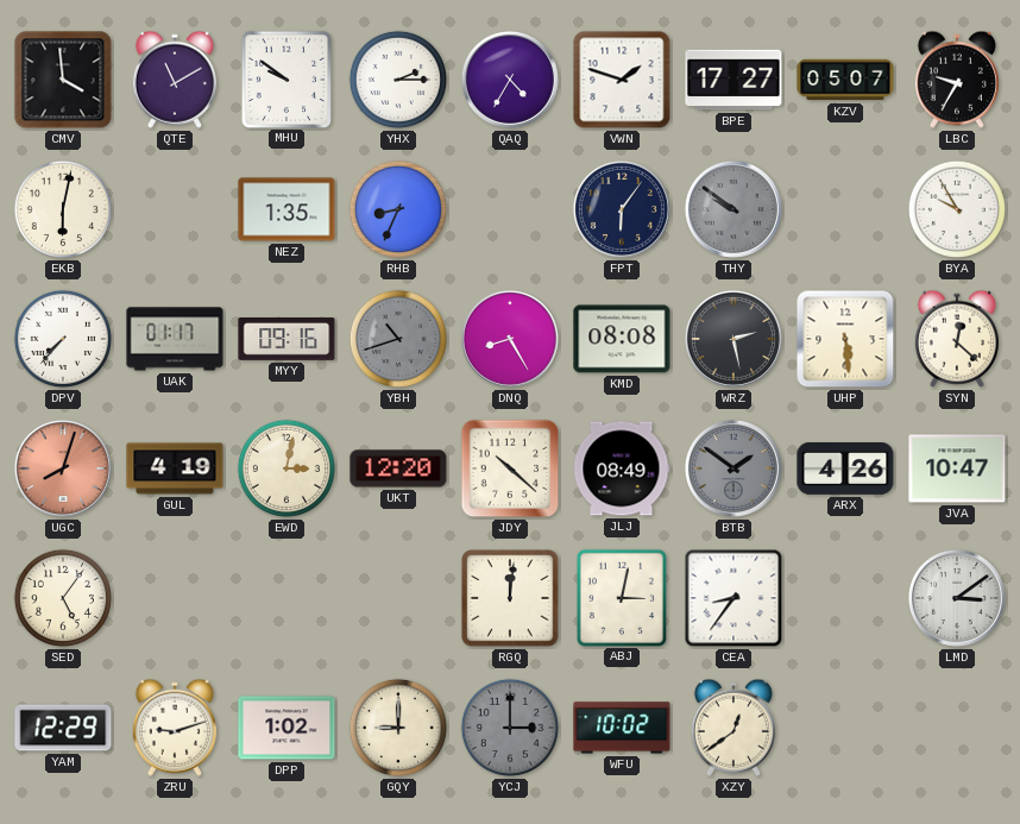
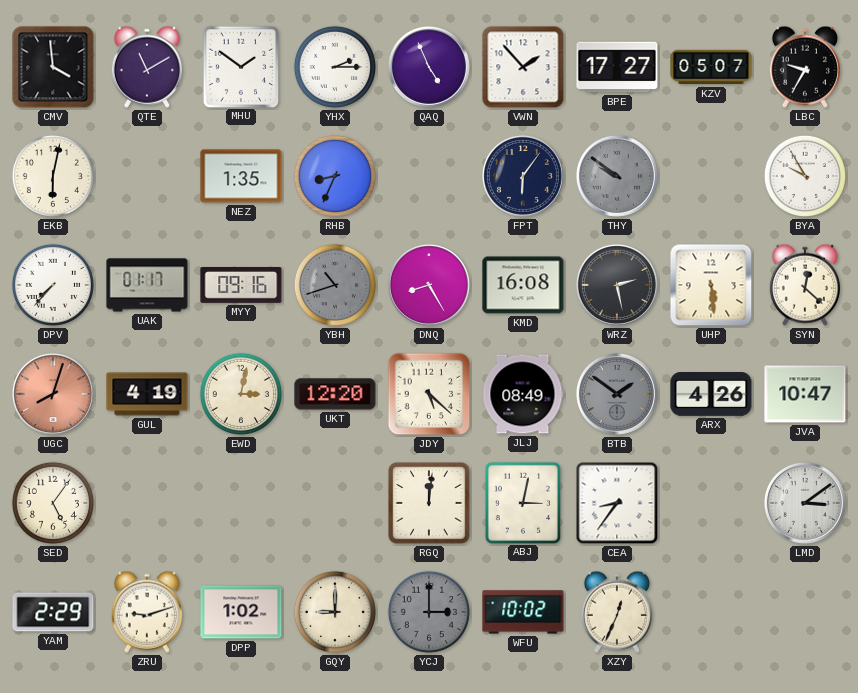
MHU: 9:51 -> 1:51
QAQ: 4:35 -> 4:56
VWN: 1:48 -> 1:53
KMD: 08:08 -> 16:08
JDY: 10:22 -> 5:22
YAM: 12:29 -> 2:29
XZY: 12:39 -> 12:34
